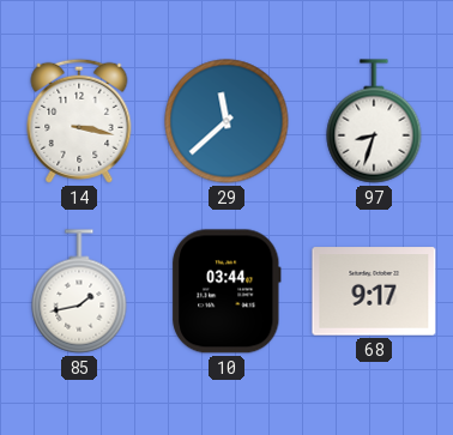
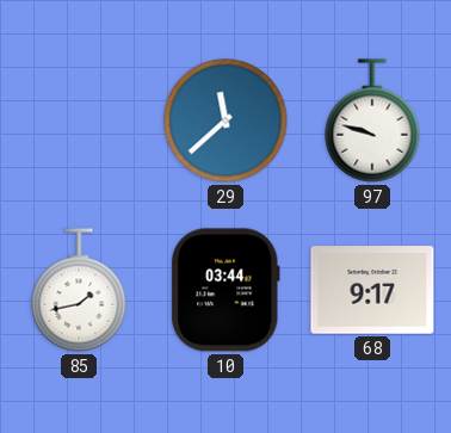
14: 3:17 -> none
97: 8:33 -> 9:48
